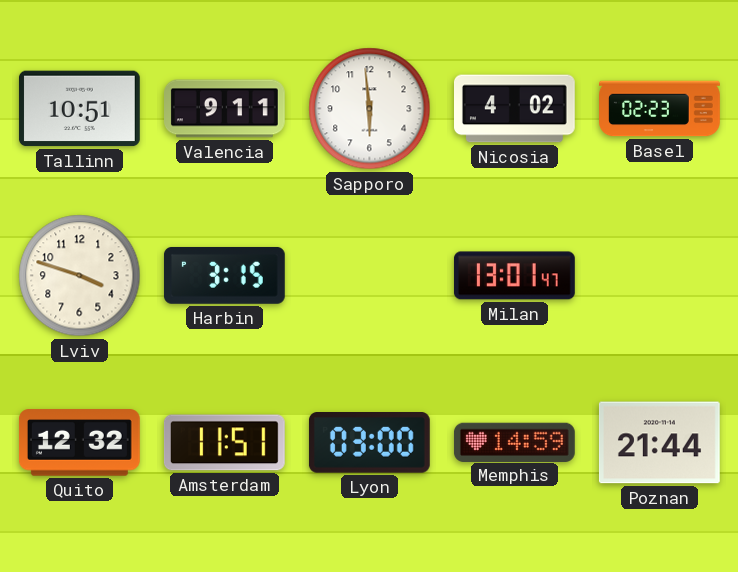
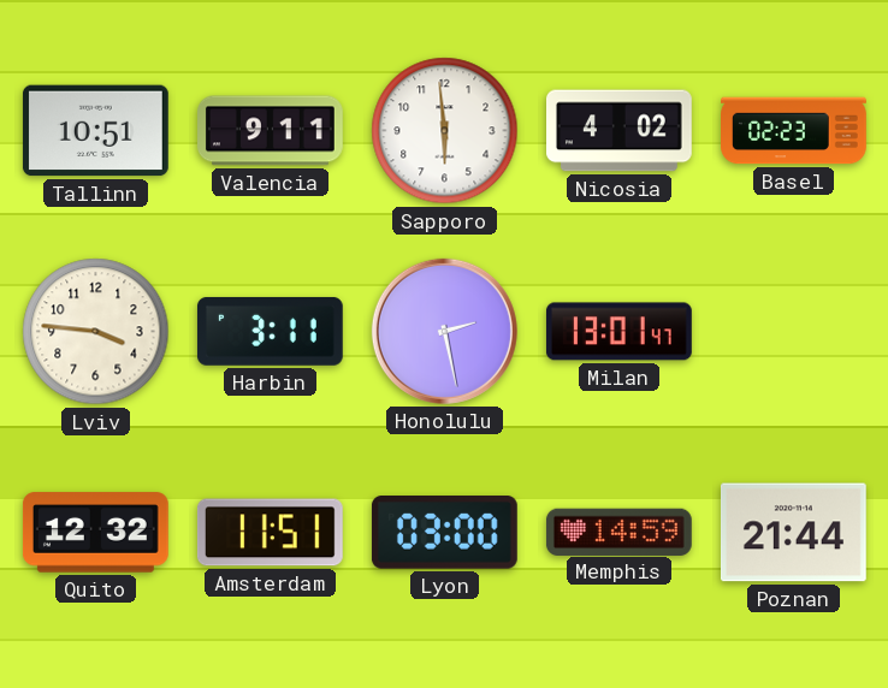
Lviv: 3:48 -> 3:46
Harbin: 3:15 -> 3:11
Honolulu: none -> 2:28
